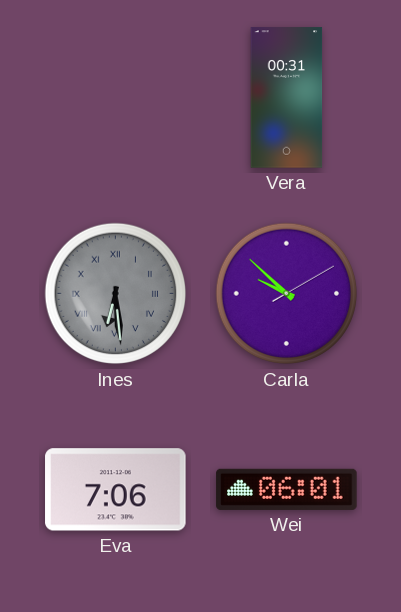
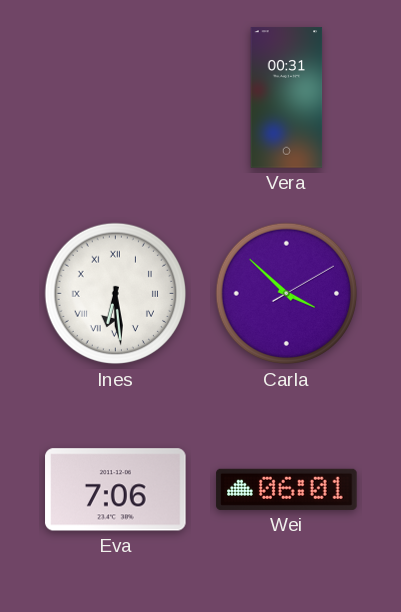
Ines dial: grey -> white
Carla: 9:52 -> 3:52
